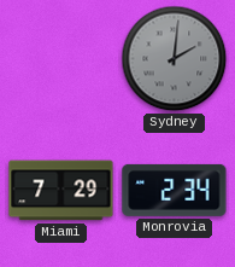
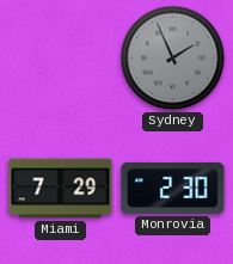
Sydney: 2:01 -> 1:56
Monrovia: 2:34 -> 2:30
